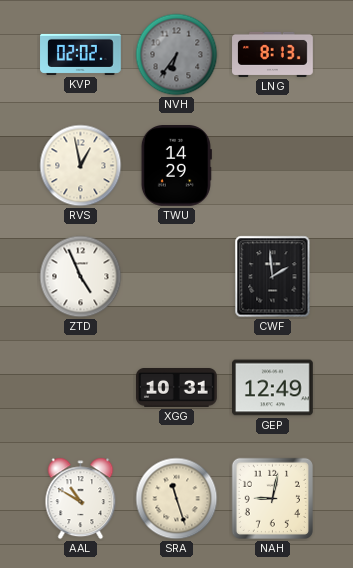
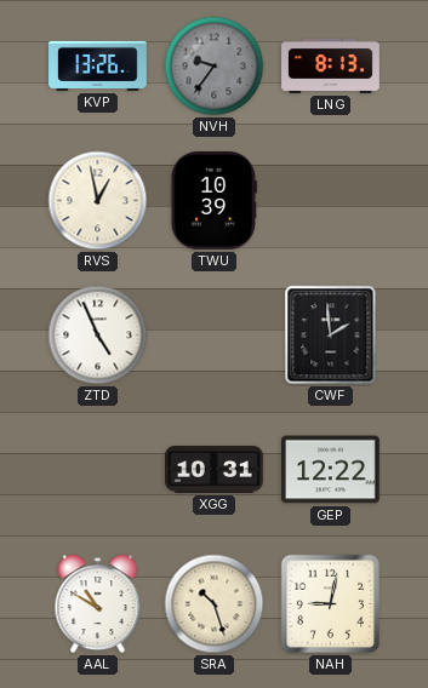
KVP: 02:02 -> 13:26
NVH: 6:36 -> 9:36
TWU: 14:29 -> 10:39
GEP: 12:49 -> 12:22
SRA: 11:27 -> 10:27
